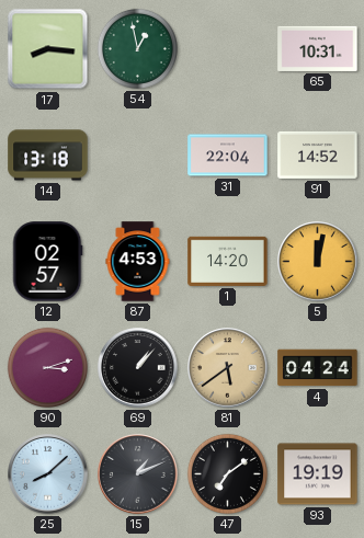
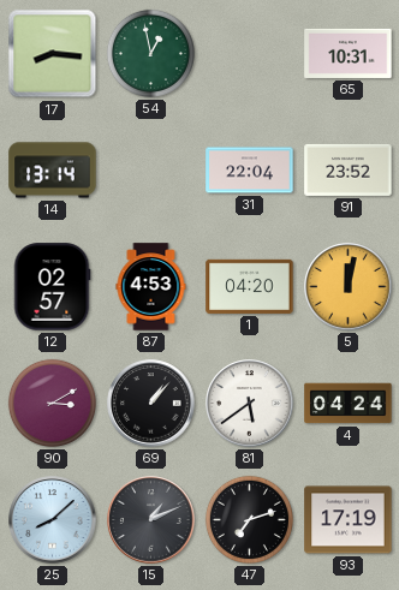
14: 13:18 -> 13:14
91: 14:52 -> 23:52
1: 14:20 -> 04:20
90: 3:12 -> 3:10
81 dial: champagne -> white
47: 7:09 -> 7:12
93: 19:19 -> 17:19
